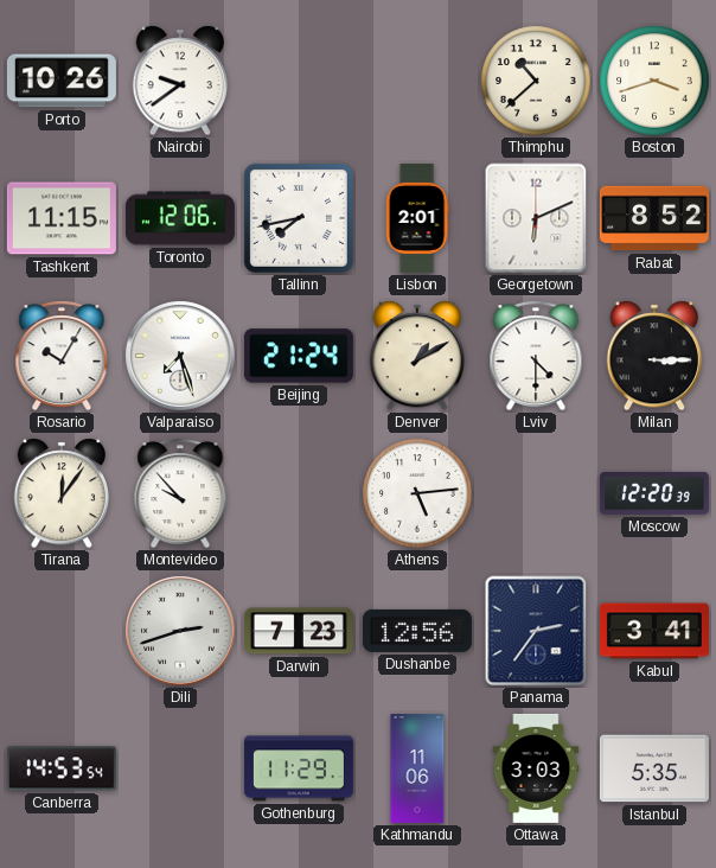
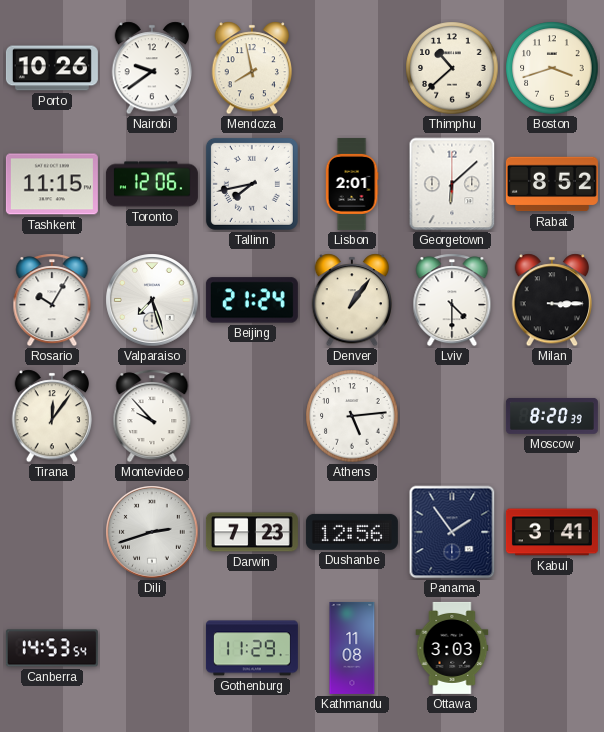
Mendoza: none -> 7:58
Georgetown: 6:11 -> 6:08
Denver: 1:10 -> 1:06
Moscow: 12:20 -> 8:20
Panama: 2:36 -> 1:54
Kathmandu: 11:06 -> 11:08
Istanbul: 5:35 -> none
